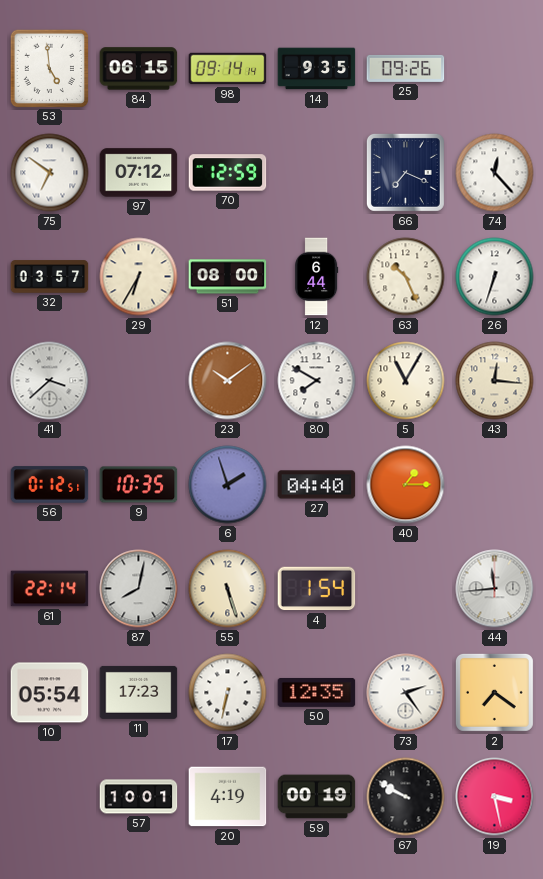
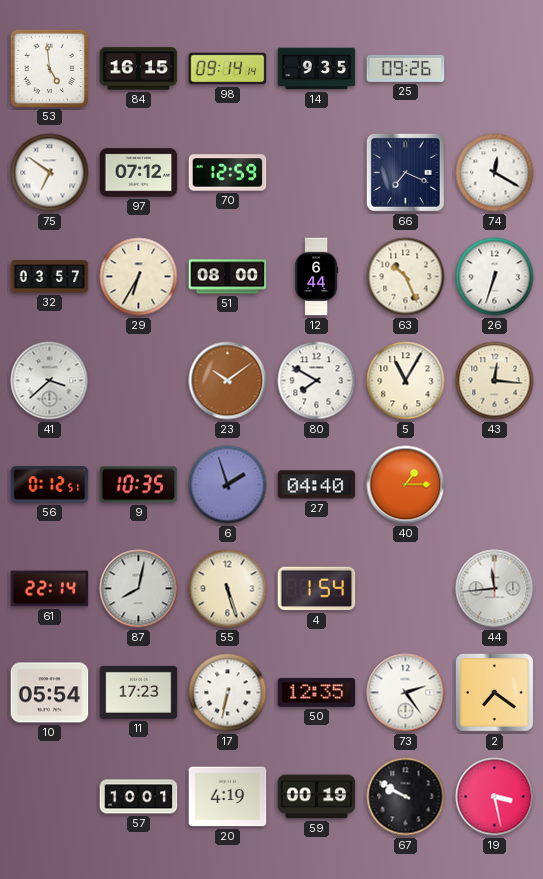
84: 06:15 -> 16:15
74: 12:23 -> 12:20
